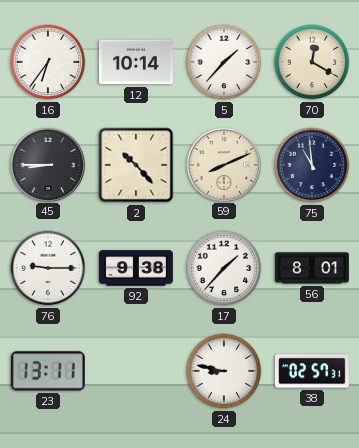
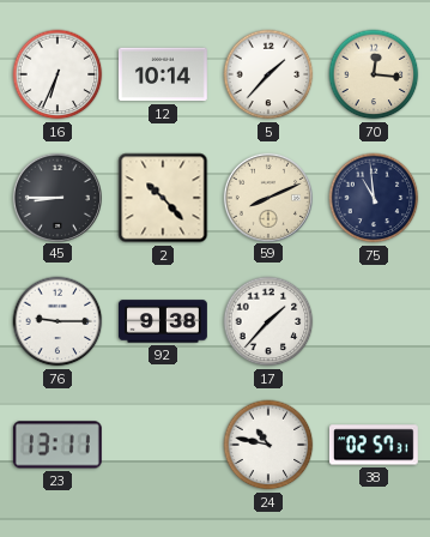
16: 6:36 -> 6:34
70: 12:20 -> 12:16
56: 8:01 -> none
24: 8:47 -> 10:47
